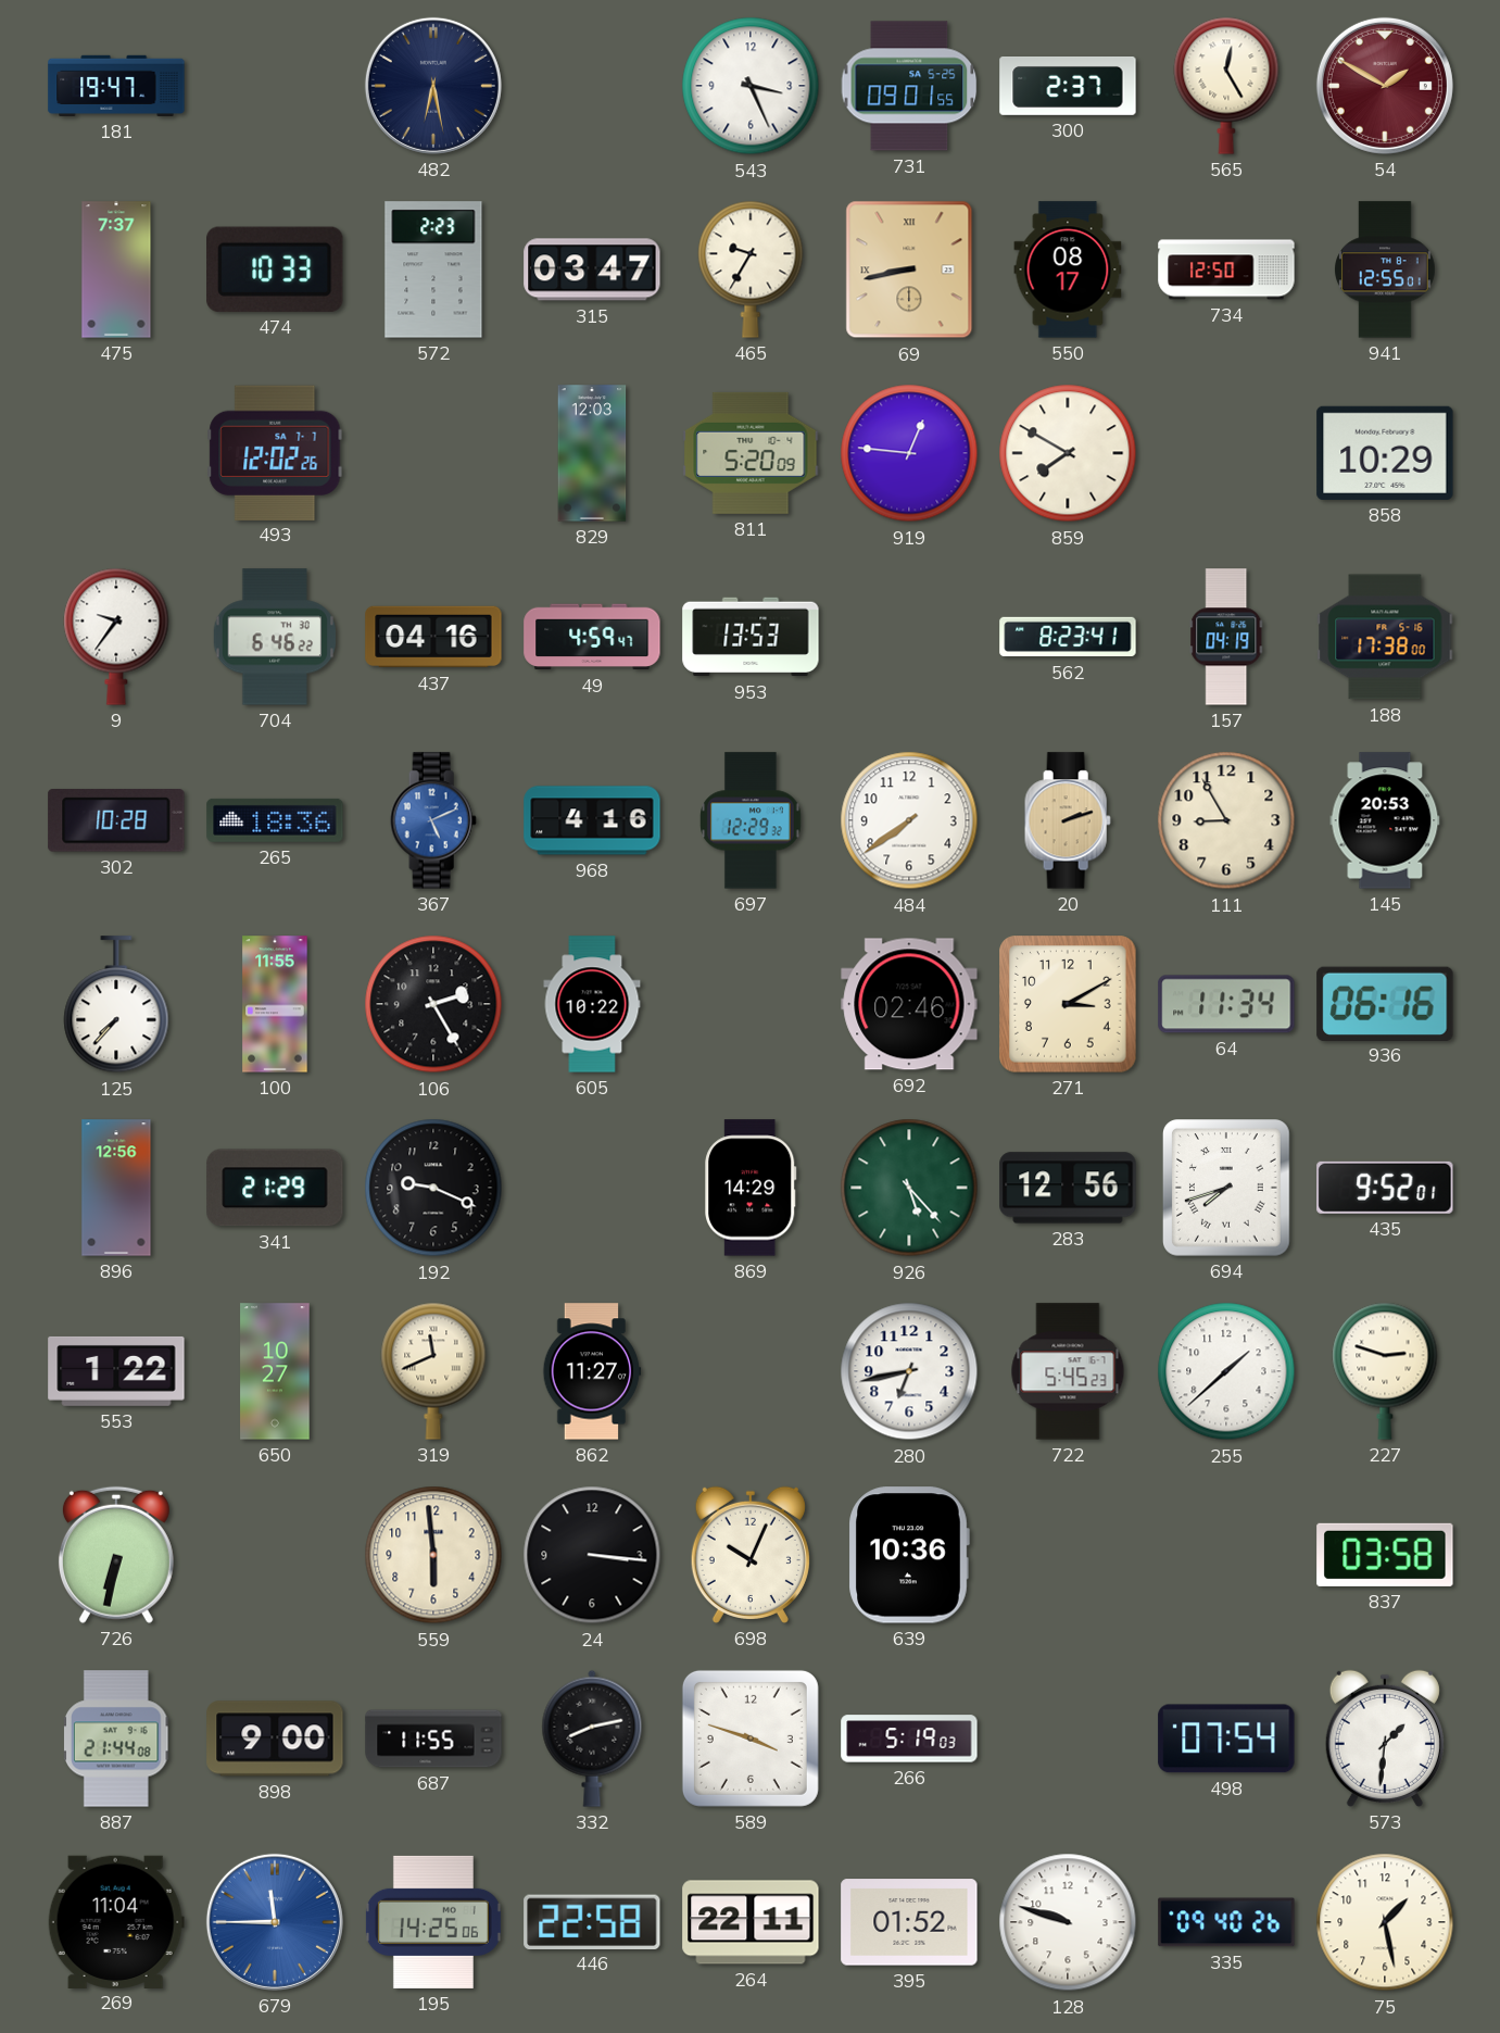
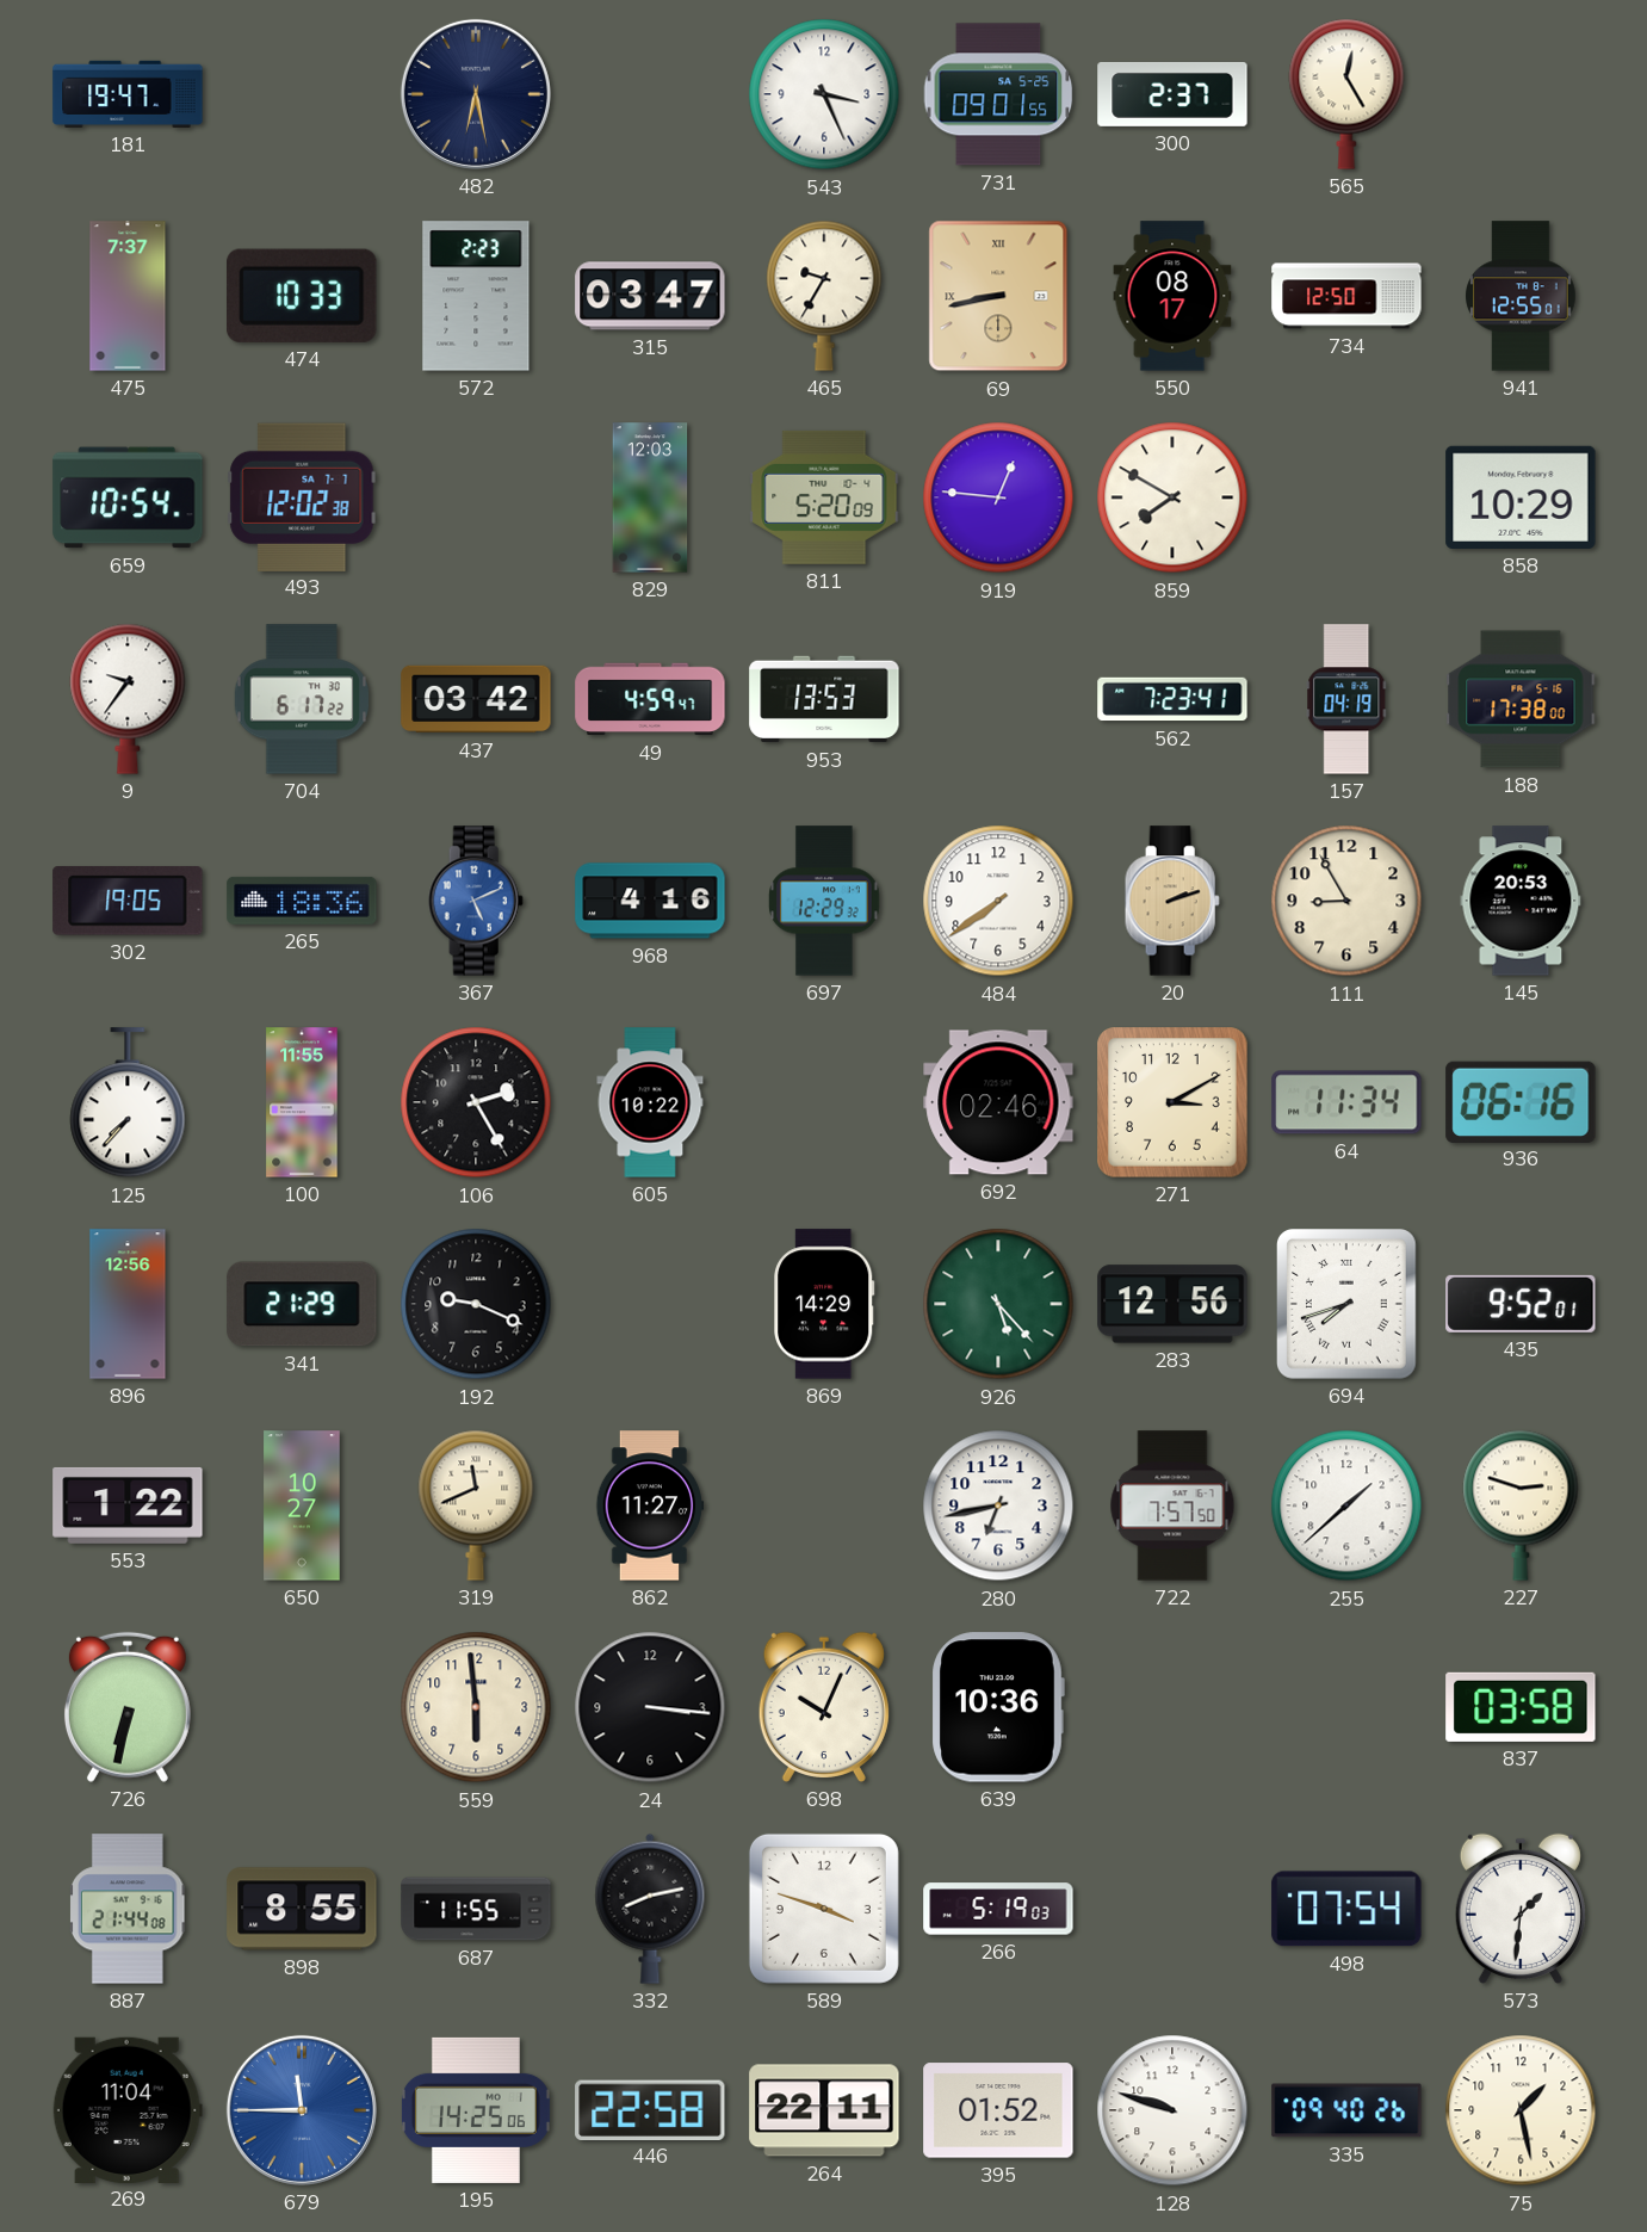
54: 1:50 -> none
659: none -> 10:54
493: 12:02:26 -> 12:02:38
704: 6:46 -> 6:17
437: 04:16 -> 03:42
562: 8:23 -> 7:23
302: 10:28 -> 19:05
722: 5:45 -> 7:57
898: 9:00 -> 8:55
